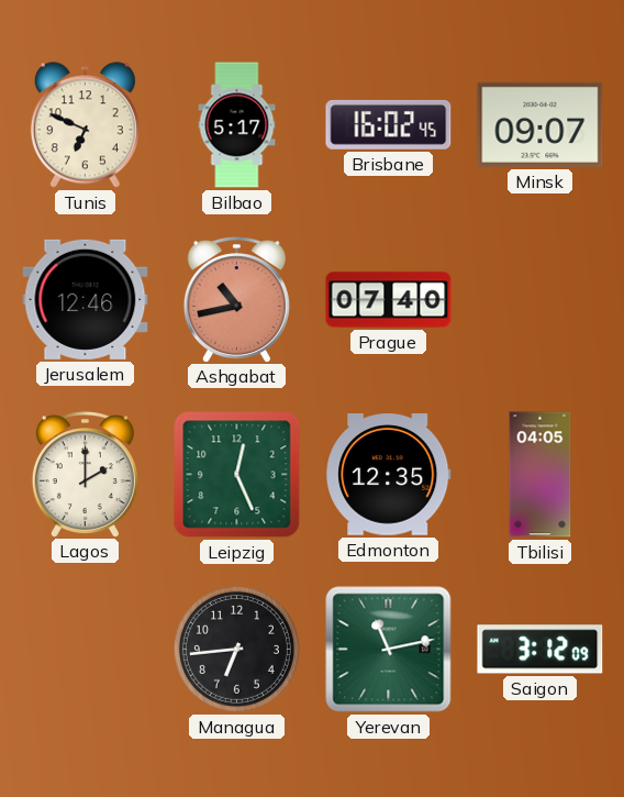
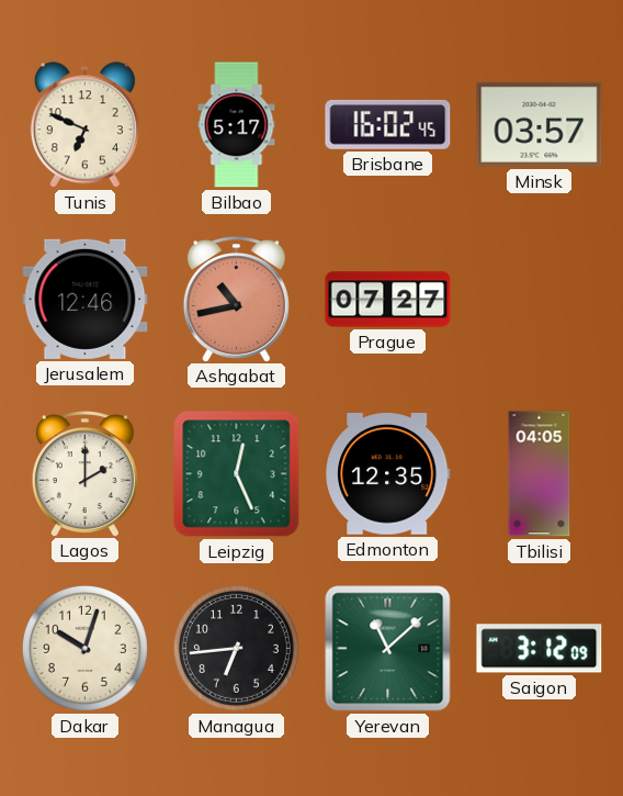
Minsk: 09:07 -> 03:57
Prague: 07:40 -> 07:27
Dakar: none -> 10:03
Yerevan: 11:13 -> 11:08
